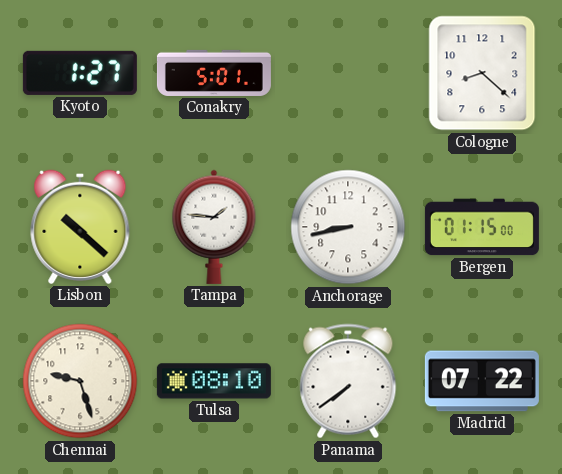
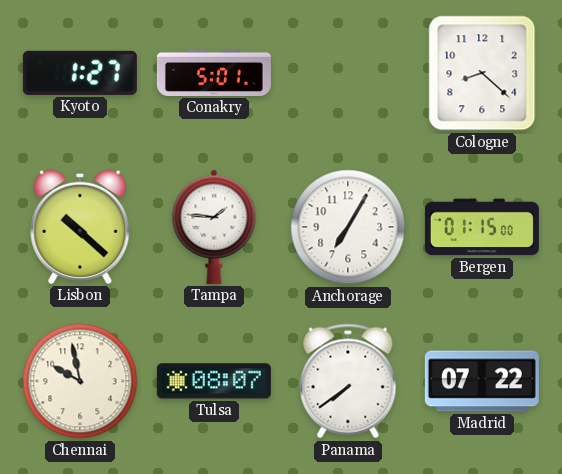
Anchorage: 8:43 -> 7:05
Chennai: 9:27 -> 9:58
Tulsa: 08:10 -> 08:07
